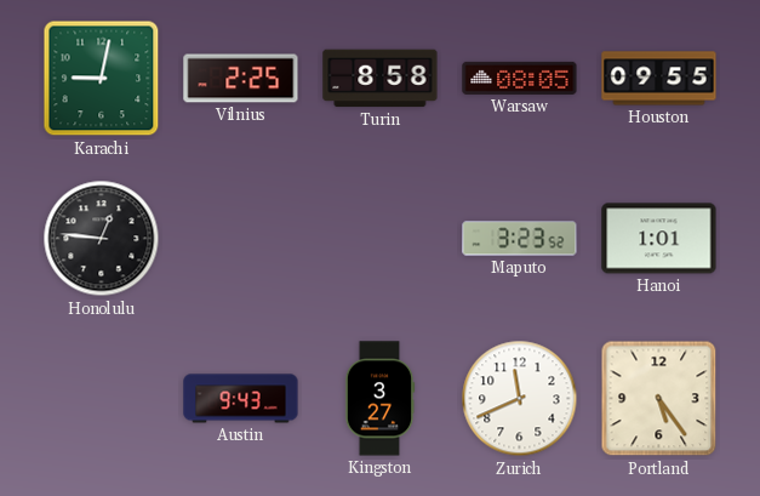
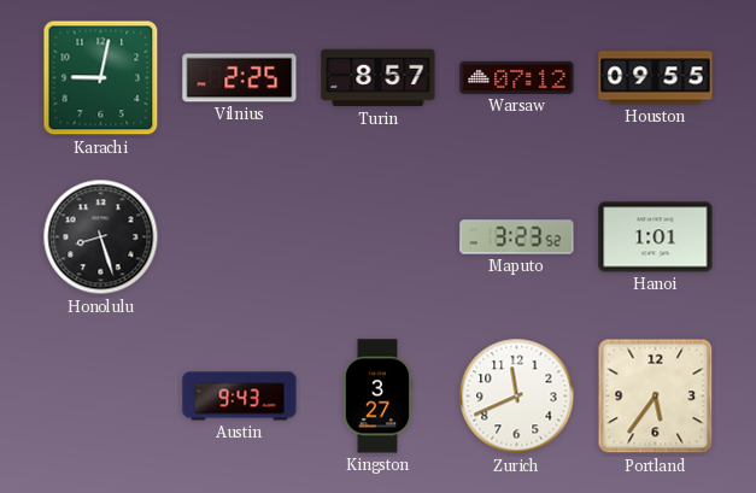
Turin: 8:58 -> 8:57
Warsaw: 08:05 -> 07:12
Honolulu: 12:46 -> 8:27
Portland: 5:24 -> 5:36
